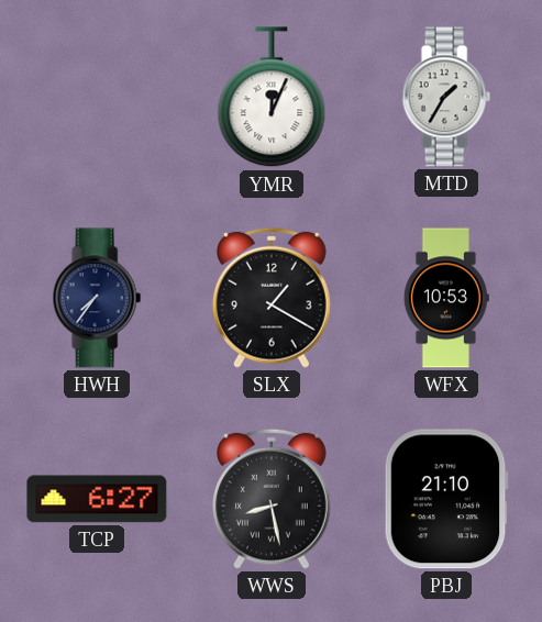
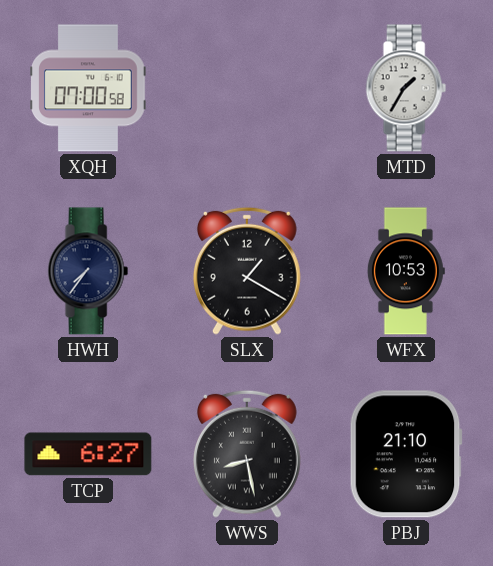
XQH: none -> 07:00
YMR: 12:04 -> none
